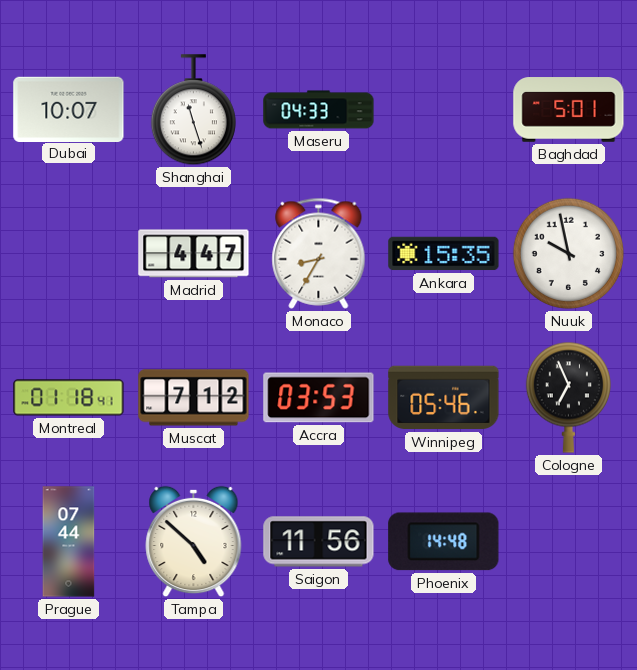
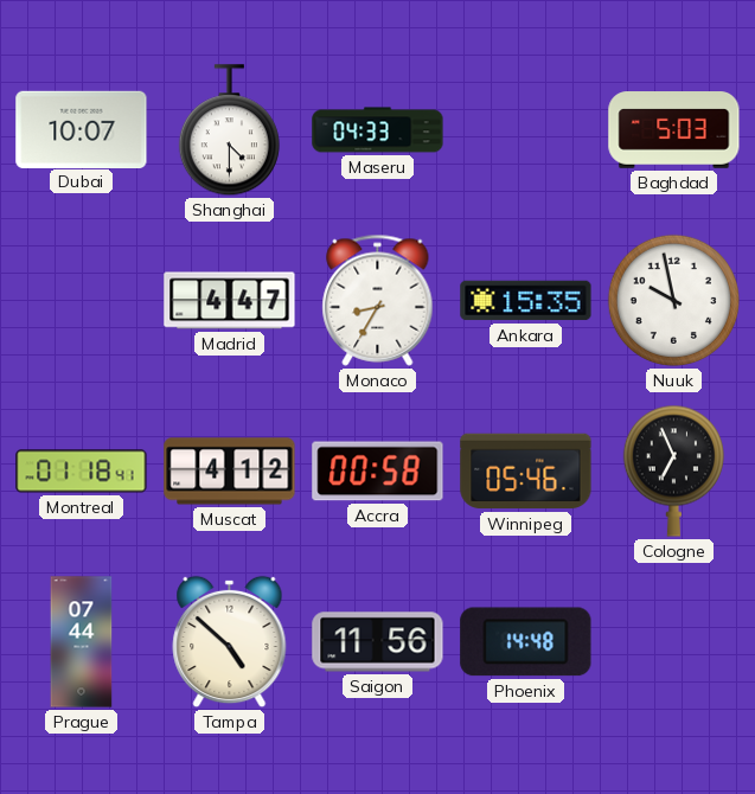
Shanghai: 11:27 -> 4:30
Baghdad: 5:01 -> 5:03
Muscat: 7:12 -> 4:12
Accra: 03:53 -> 00:58
